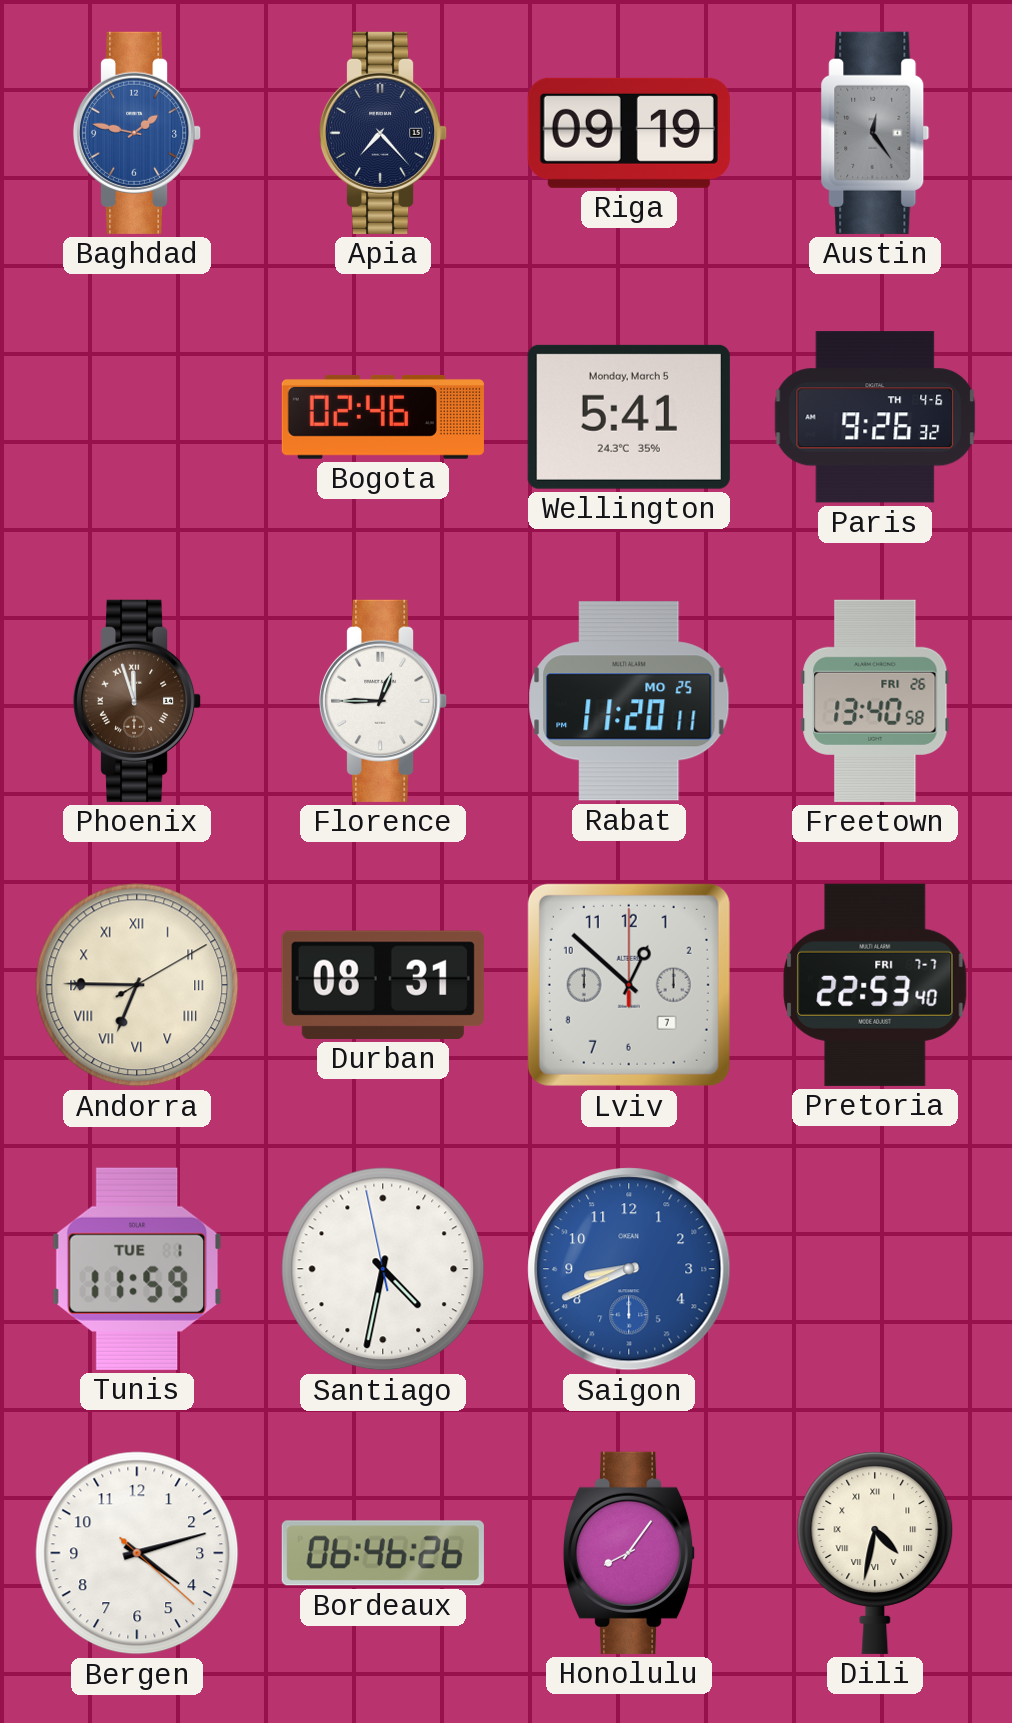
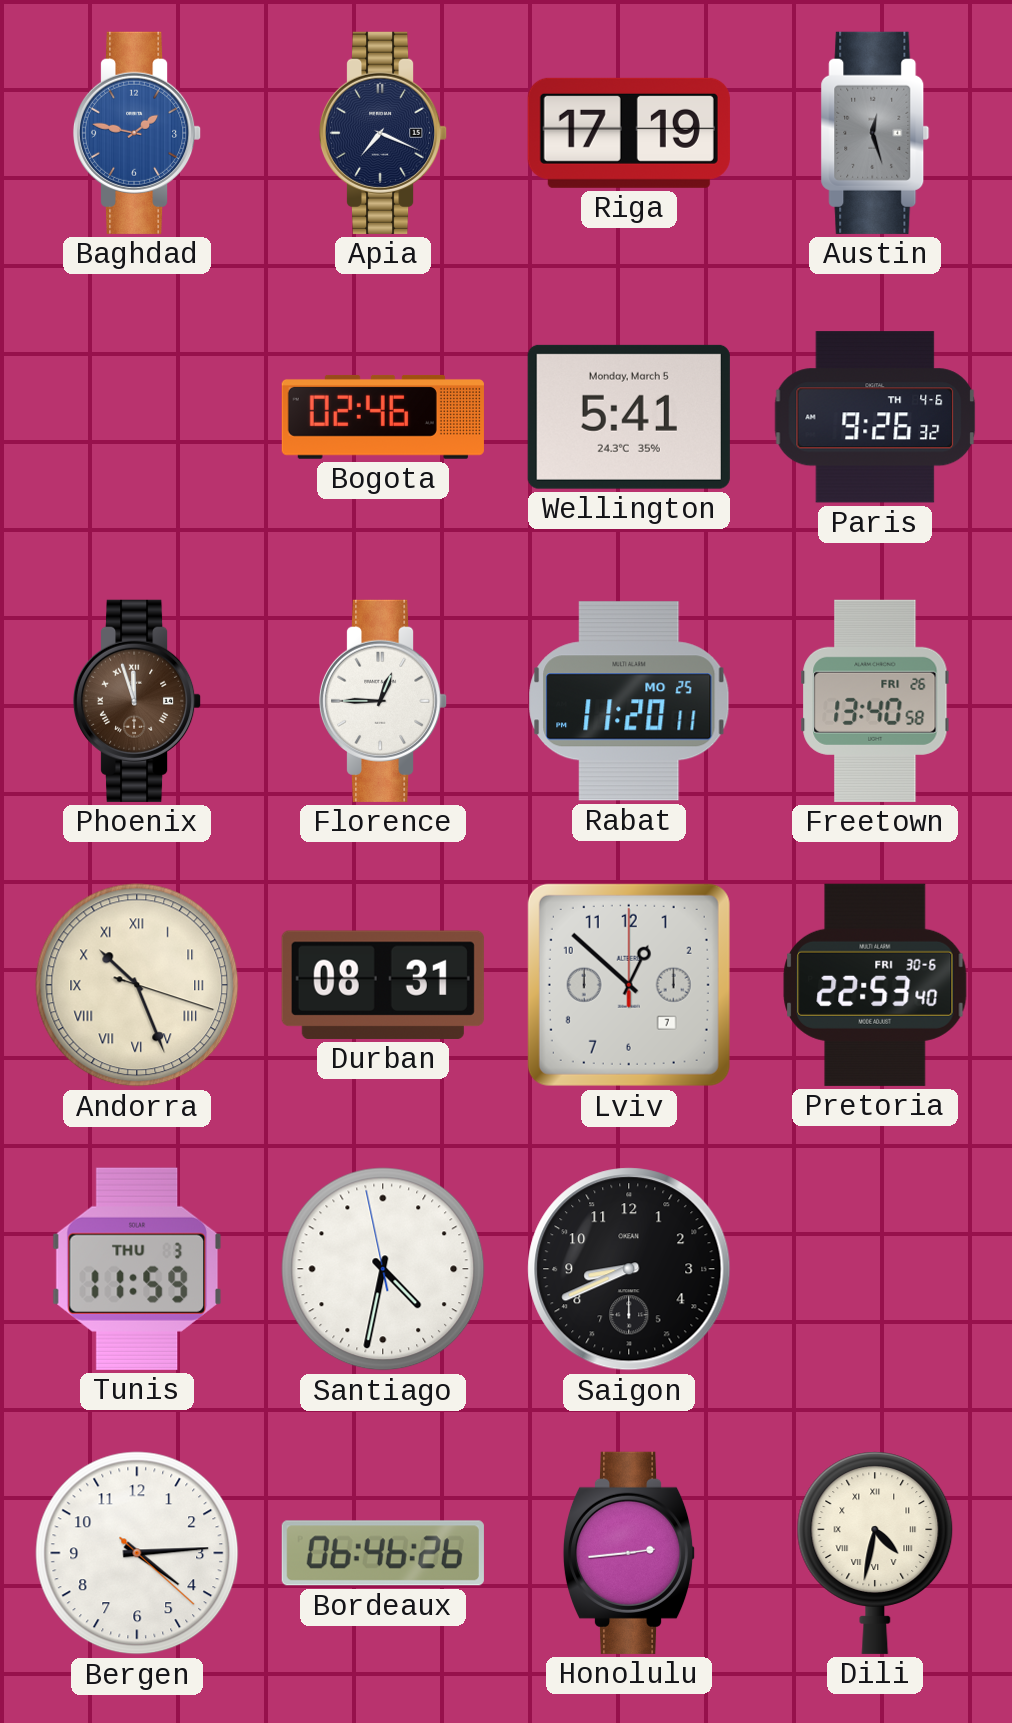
Apia: 7:23 -> 7:19
Riga: 09:19 -> 17:19
Austin: 12:24 -> 12:27
Andorra: 6:45 -> 10:26
Pretoria date: FRI 7-7 -> FRI 30-6
Tunis date: TUE 1 -> THU 3
Saigon dial: blue -> black
Bergen: 4:12 -> 4:14
Honolulu: 8:06 -> 2:44
